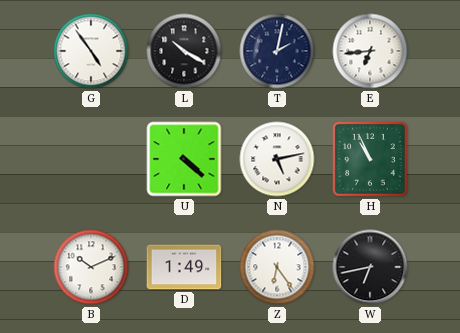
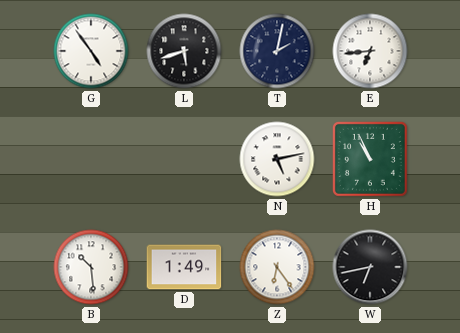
L: 10:20 -> 5:42
U: 4:22 -> none
B: 10:11 -> 10:29
